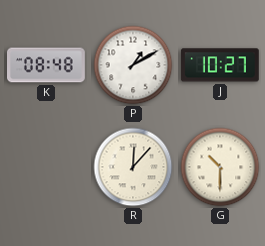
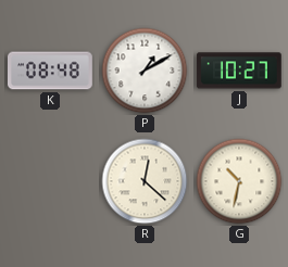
R: 12:07 -> 12:22
G: 10:30 -> 10:32
